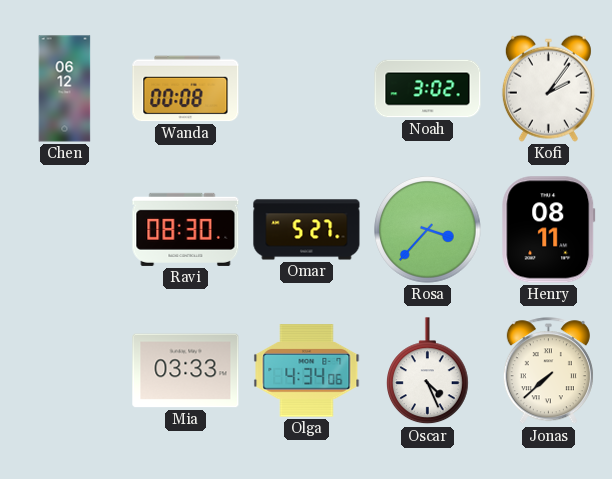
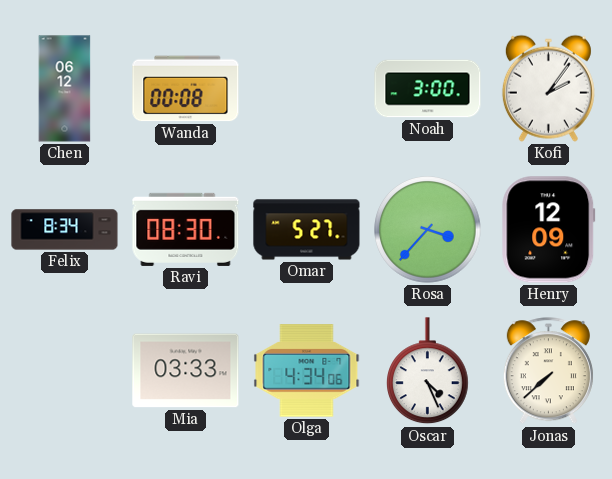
Noah: 3:02 -> 3:00
Felix: none -> 8:34
Henry: 08:11 -> 12:09
